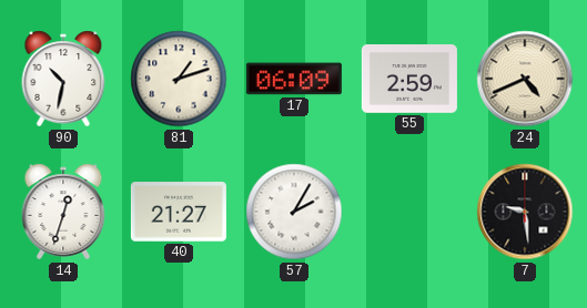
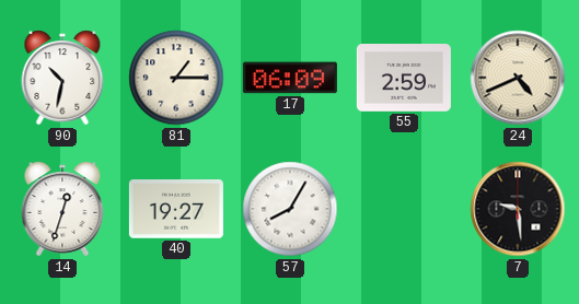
81: 1:12 -> 1:15
40: 21:27 -> 19:27
57: 2:05 -> 8:05
